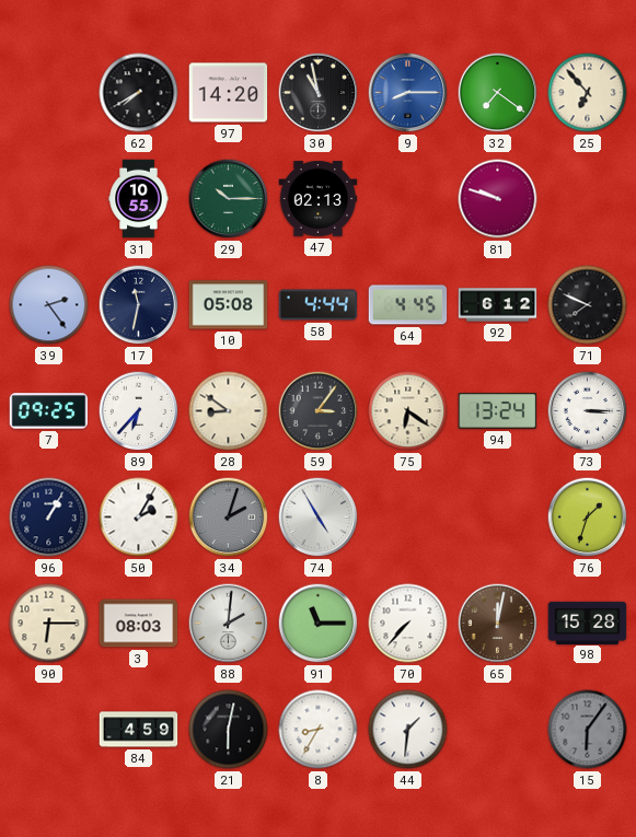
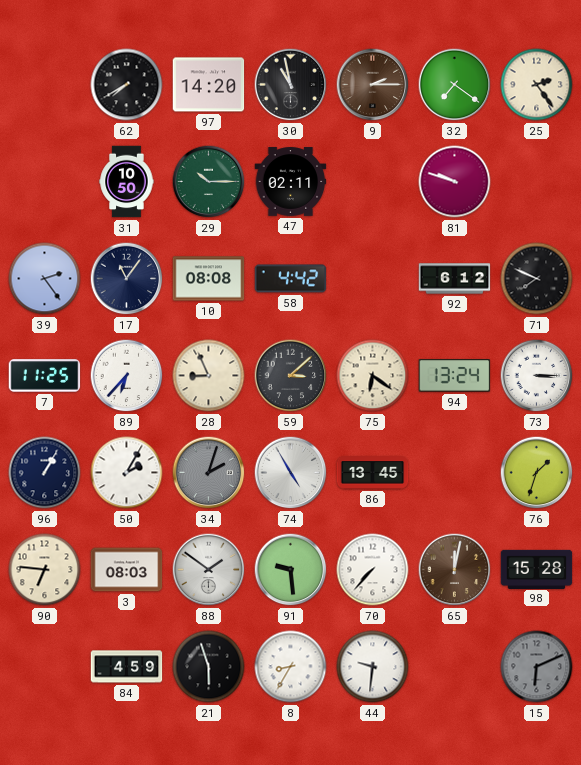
9: 8:15 -> 2:15
9 dial: blue -> brown
25: 6:53 -> 2:24
31: 10:55 -> 10:50
47: 02:13 -> 02:11
17: 11:32 -> 11:06
10: 05:08 -> 08:08
58: 4:44 -> 4:42
64: 4:45 -> none
7: 09:25 -> 11:25
28: 8:51 -> 8:56
59: 3:06 -> 3:08
86: none -> 13:45
90: 6:15 -> 6:46
88: 2:01 -> 1:51
91: 11:15 -> 9:29
21: 6:02 -> 5:57
44: 1:31 -> 9:31
15: 6:06 -> 6:11
